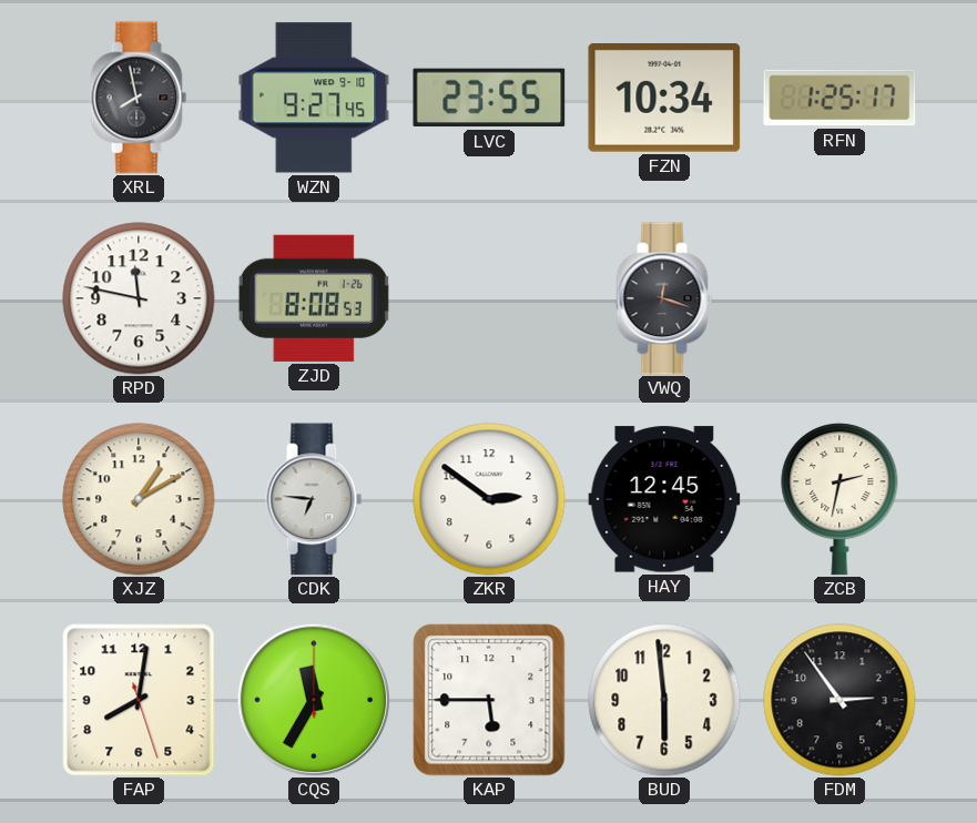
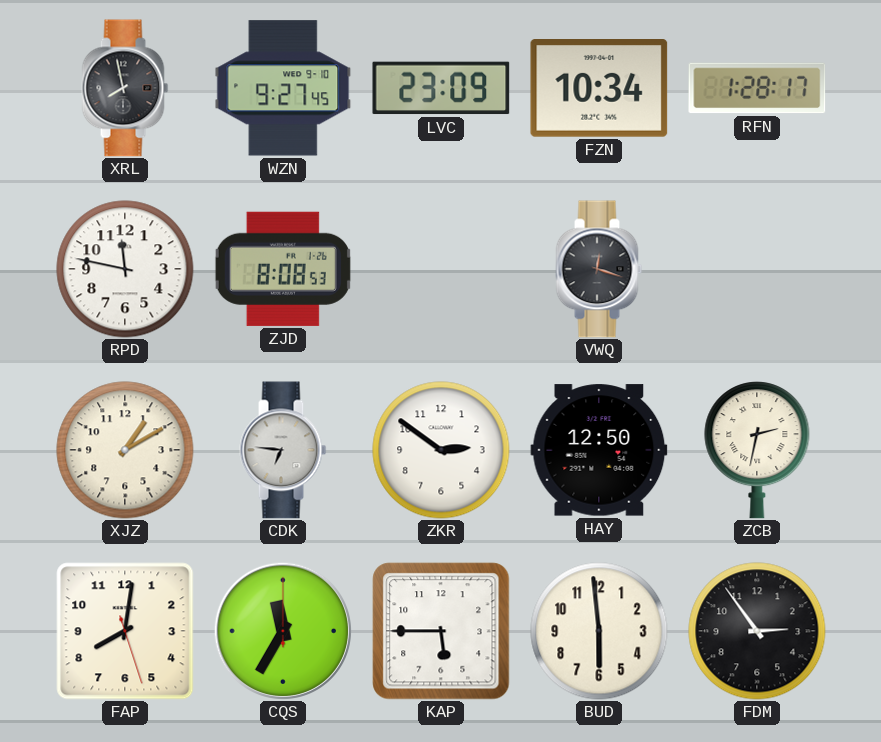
LVC: 23:55 -> 23:09
RFN: 1:25 -> 1:28
HAY: 12:45 -> 12:50
